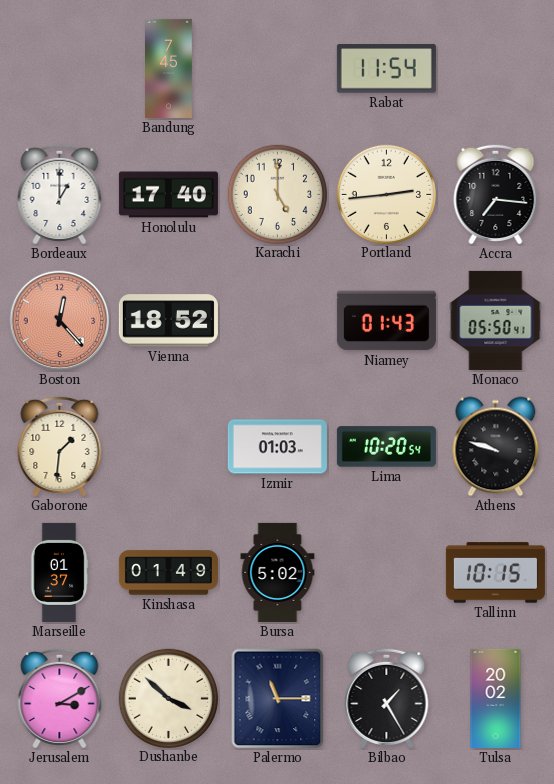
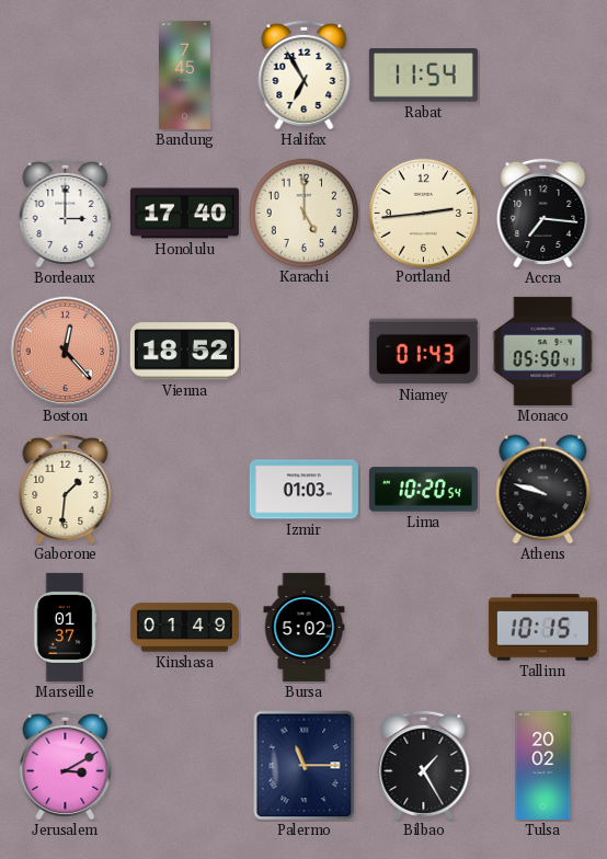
Halifax: none -> 6:55
Bordeaux: 1:00 -> 3:00
Dushanbe: 3:52 -> none
